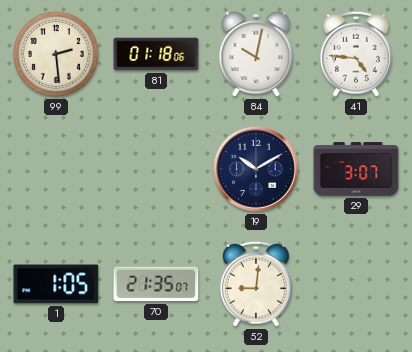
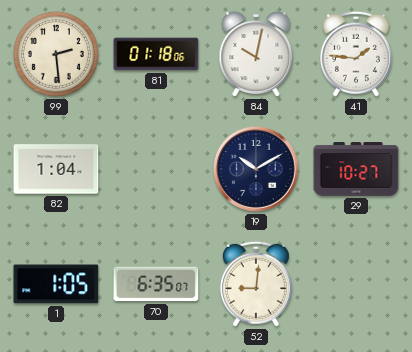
41: 4:46 -> 1:46
82: none -> 1:04
29: 3:07 -> 10:27
70: 21:35 -> 6:35
